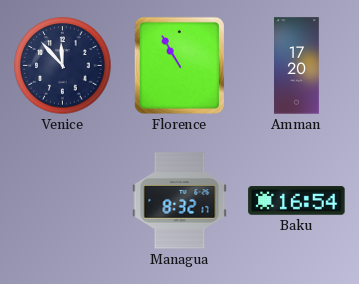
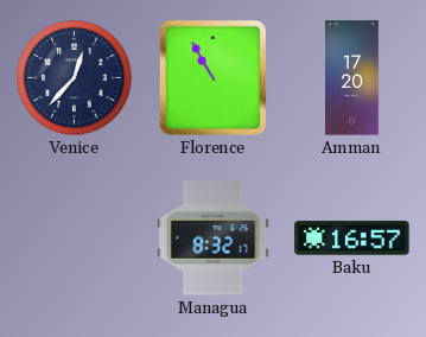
Venice: 11:53 -> 12:37
Baku: 16:54 -> 16:57
